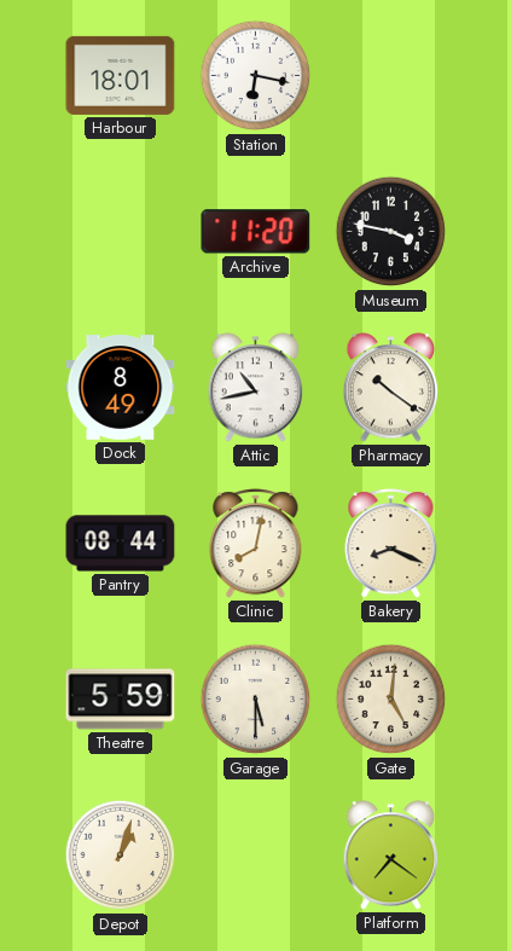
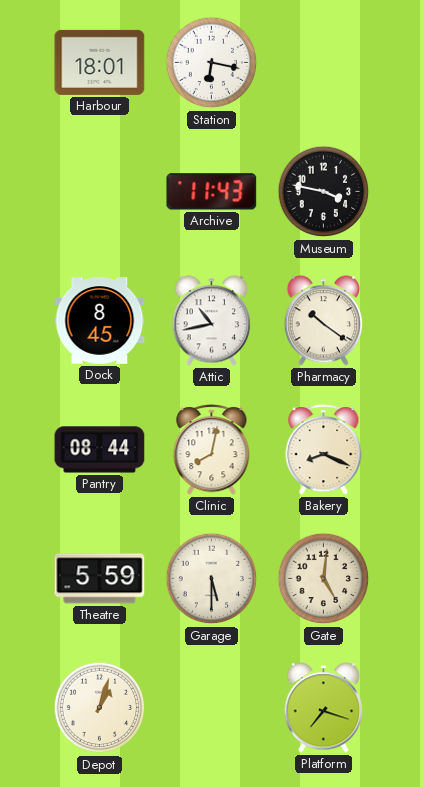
Archive: 11:20 -> 11:43
Dock: 8:49 -> 8:45
Platform: 7:21 -> 7:18
